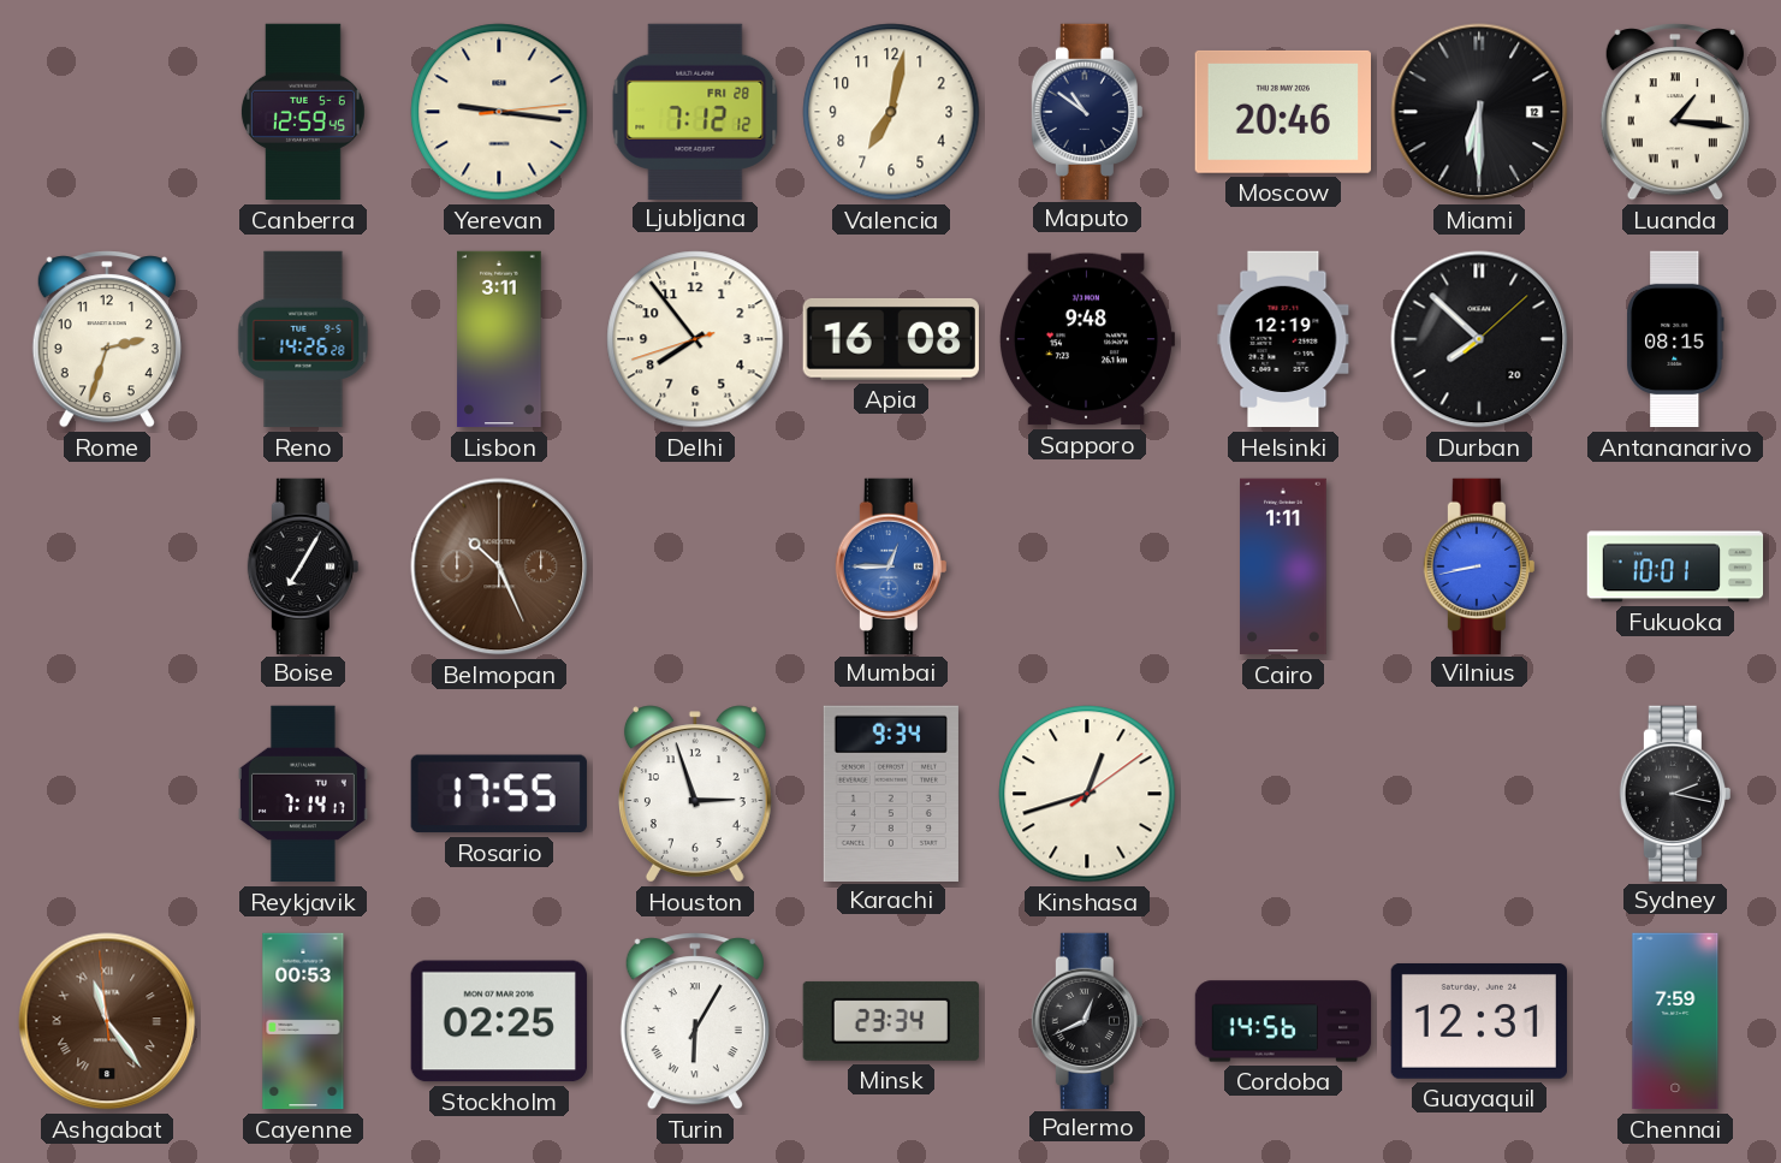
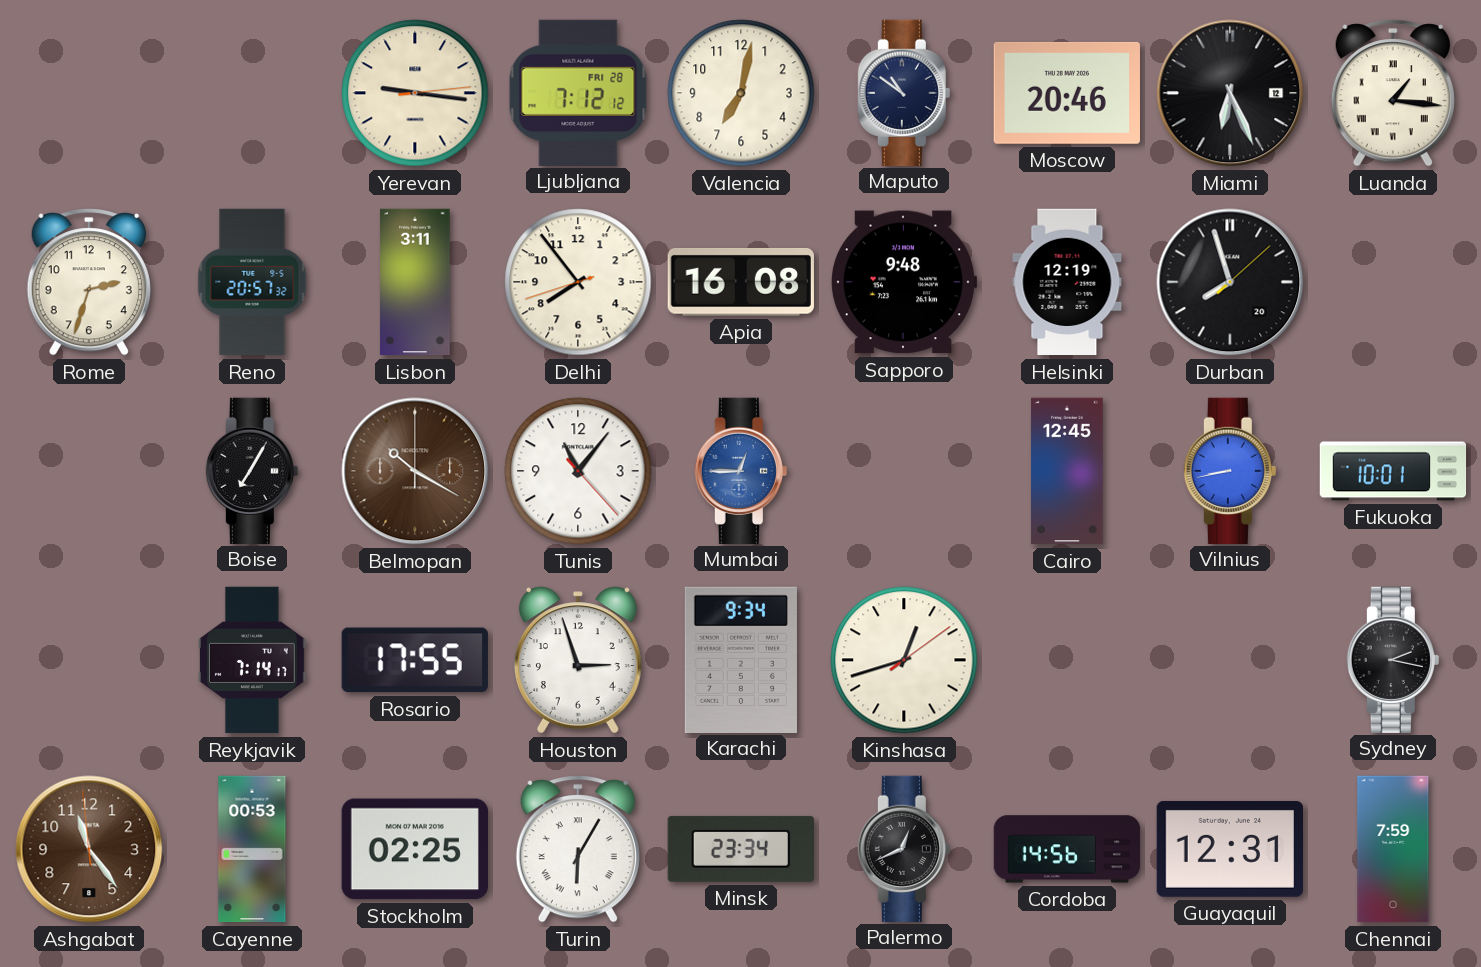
Canberra: 12:59 -> none
Miami: 6:30 -> 6:26
Reno: 14:26 -> 20:57
Durban: 7:52 -> 7:57
Antananarivo: 08:15 -> none
Belmopan: 10:26 -> 10:20
Tunis: none -> 11:06
Cairo: 1:11 -> 12:45
Ashgabat numerals: Roman -> Arabic
